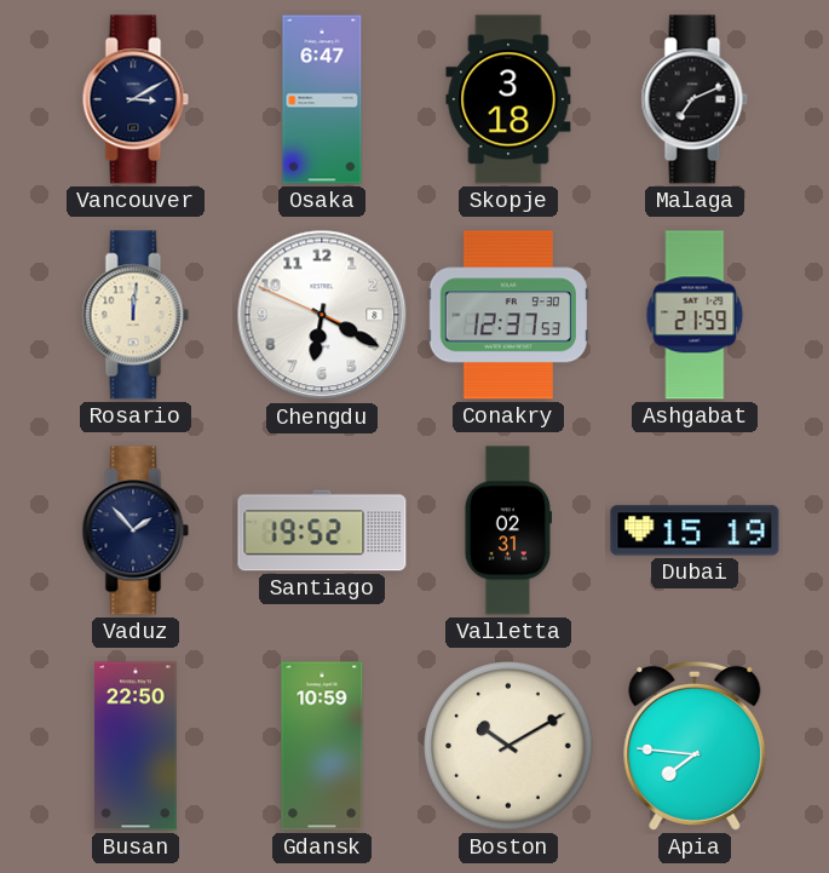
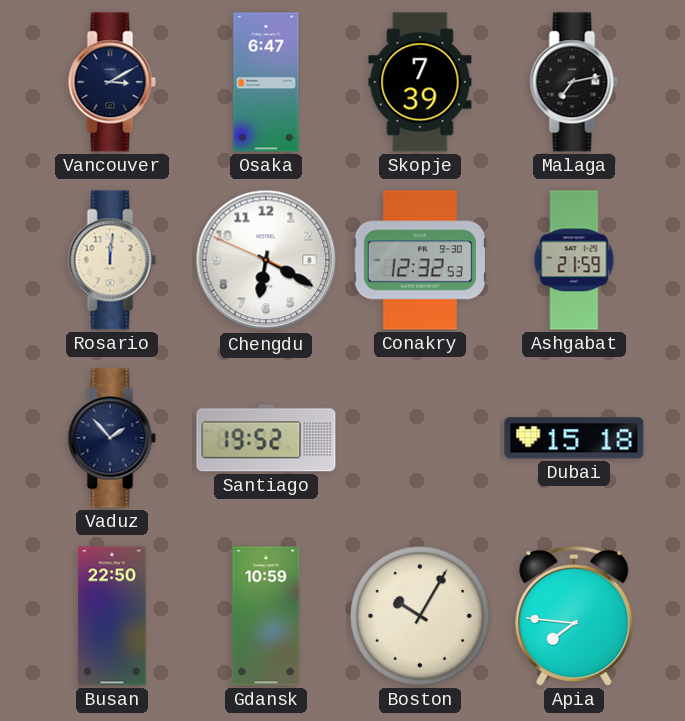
Skopje: 3:18 -> 7:39
Malaga: 7:11 -> 7:13
Conakry: 12:37 -> 12:32
Valletta: 02:31 -> none
Dubai: 15:19 -> 15:18
Boston: 10:10 -> 10:05
